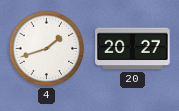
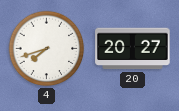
4: 1:42 -> 7:42
